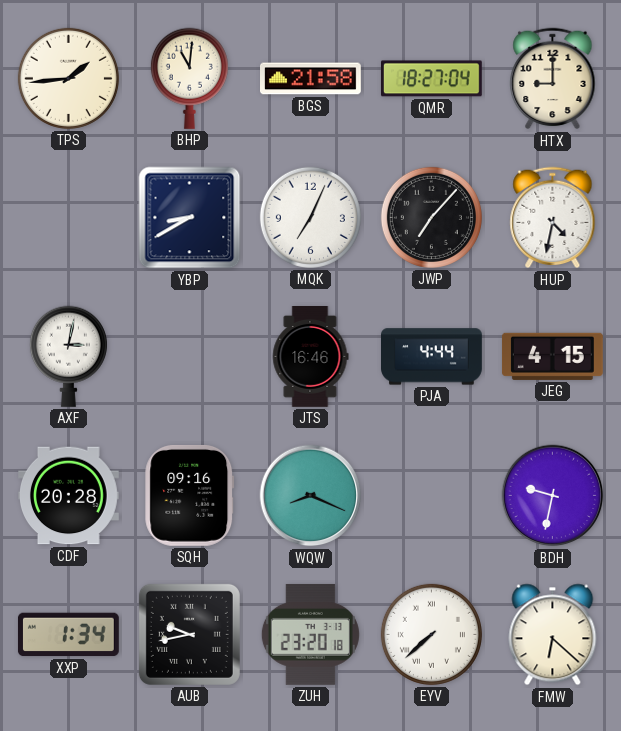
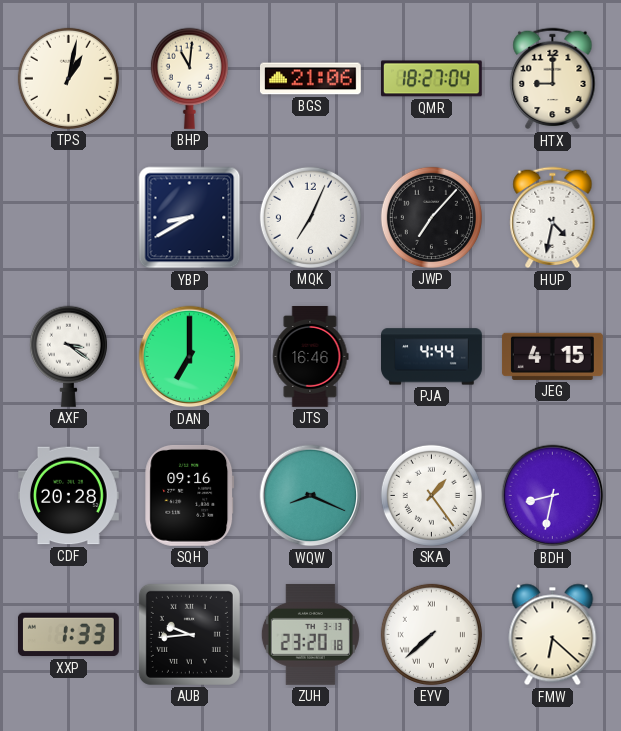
TPS: 1:44 -> 1:02
BGS: 21:58 -> 21:06
AXF: 3:02 -> 3:21
DAN: none -> 7:00
SKA: none -> 1:24
BDH: 9:32 -> 8:32
XXP: 1:34 -> 1:33
AUB: 9:43 -> 9:44
